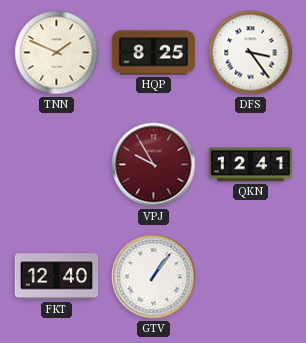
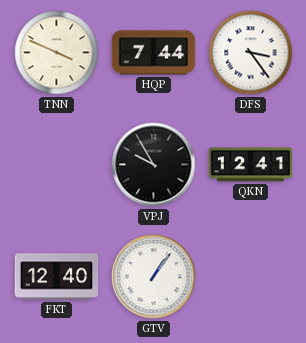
TNN: 1:49 -> 3:49
HQP: 8:25 -> 7:44
VPJ dial: burgundy -> black
